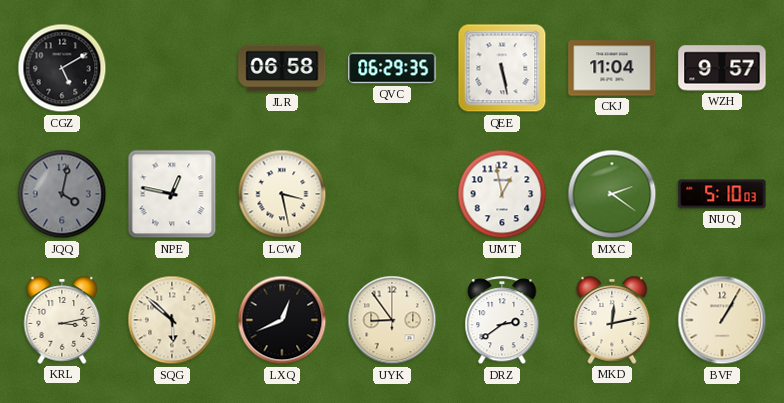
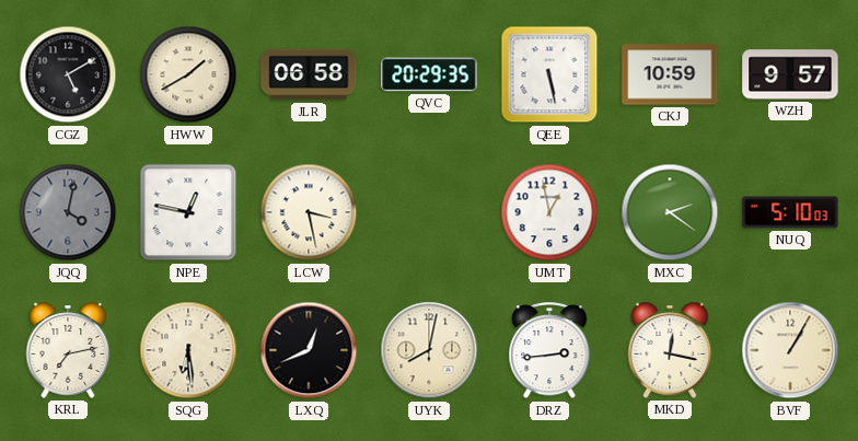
HWW: none -> 1:40
QVC: 06:29 -> 20:29
CKJ: 11:04 -> 10:59
KRL: 3:13 -> 7:13
SQG: 5:52 -> 6:29
UYK: 8:54 -> 8:02
DRZ: 2:39 -> 2:44
MKD: 12:13 -> 12:17
